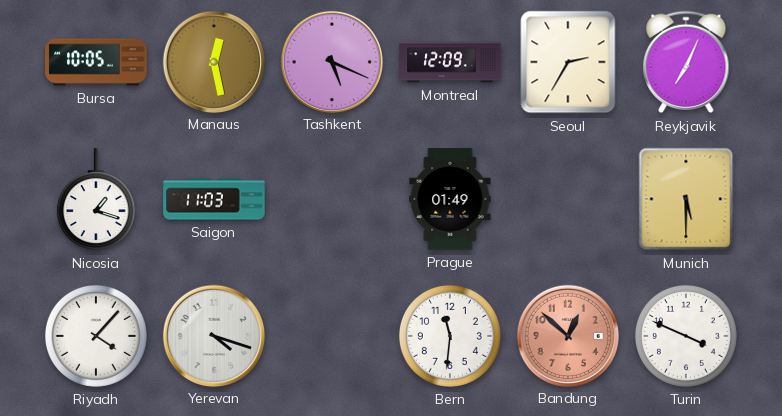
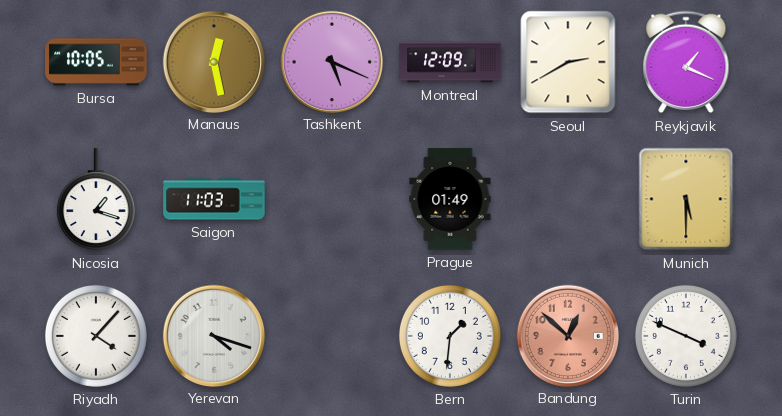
Seoul: 2:35 -> 2:40
Reykjavik: 7:04 -> 1:19
Bern: 11:31 -> 1:31
